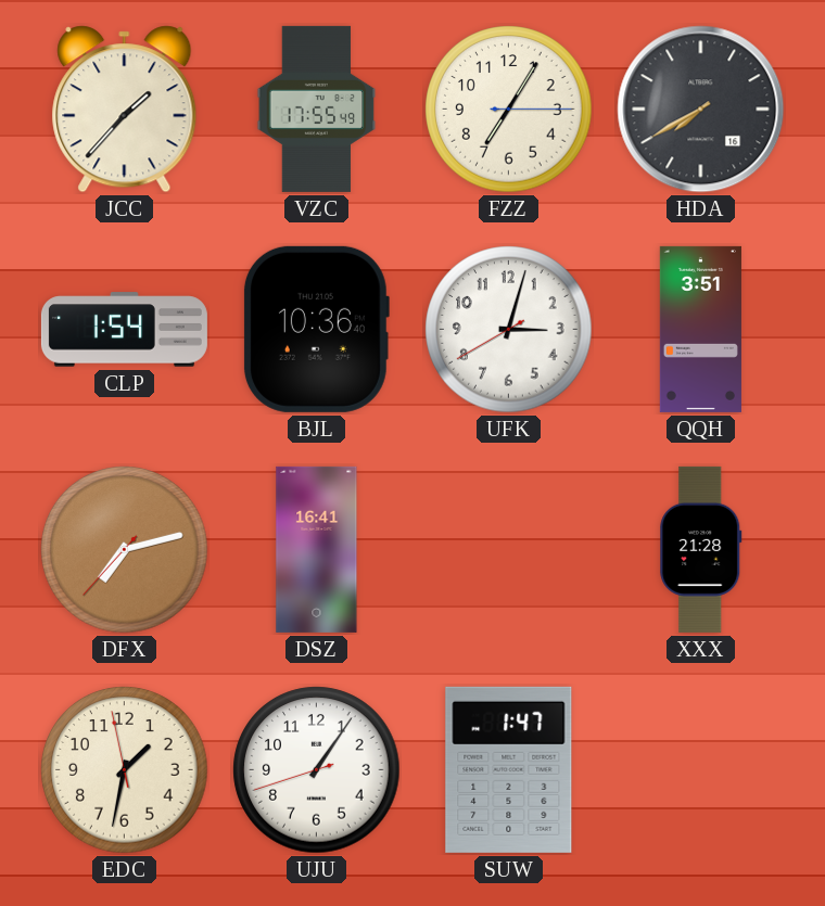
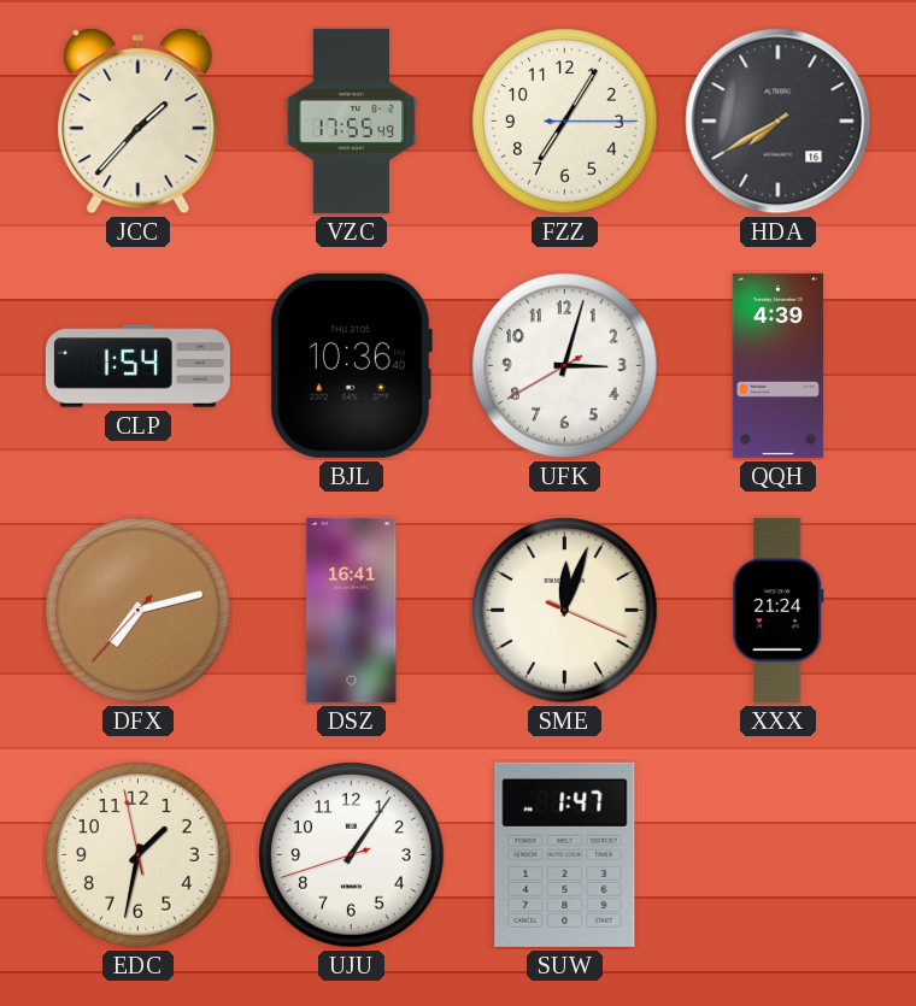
QQH: 3:51 -> 4:39
SME: none -> 12:03
XXX: 21:28 -> 21:24
